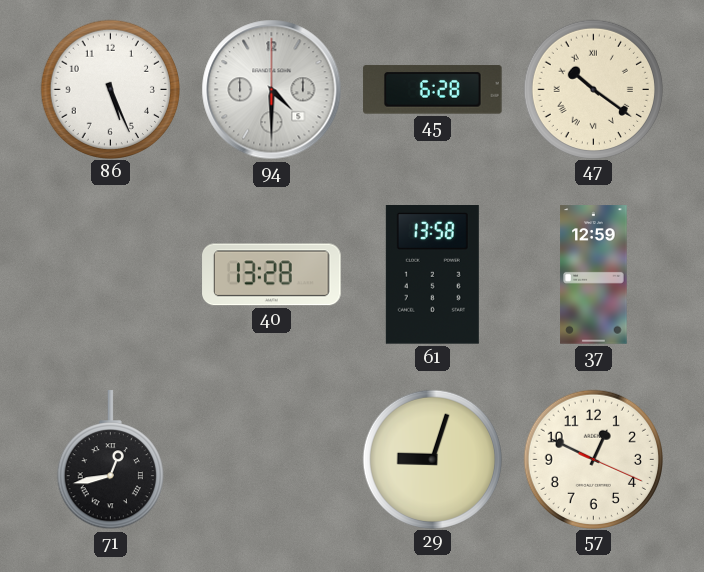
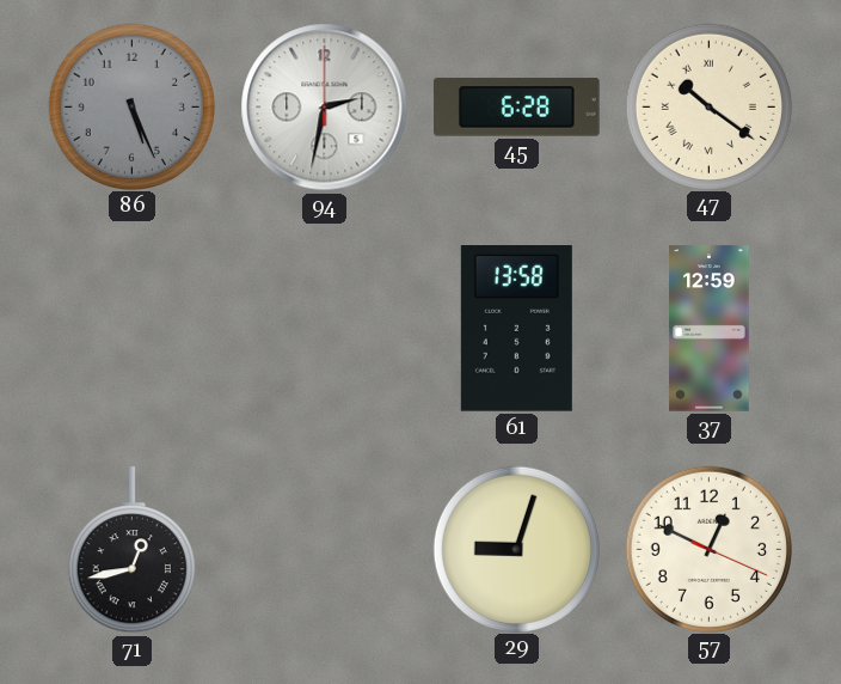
86 dial: white -> grey
94: 4:30 -> 2:32
40: 13:28 -> none
